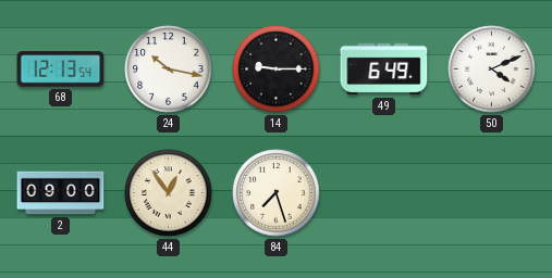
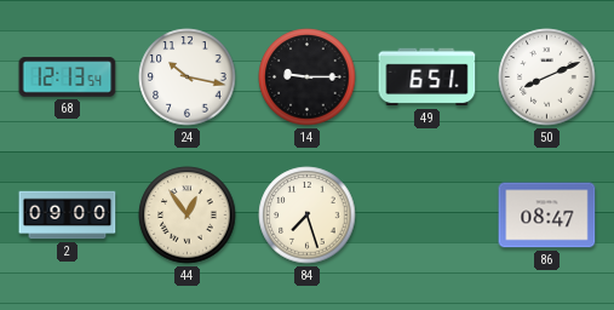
49: 6:49 -> 6:51
50: 4:11 -> 8:11
86: none -> 08:47
